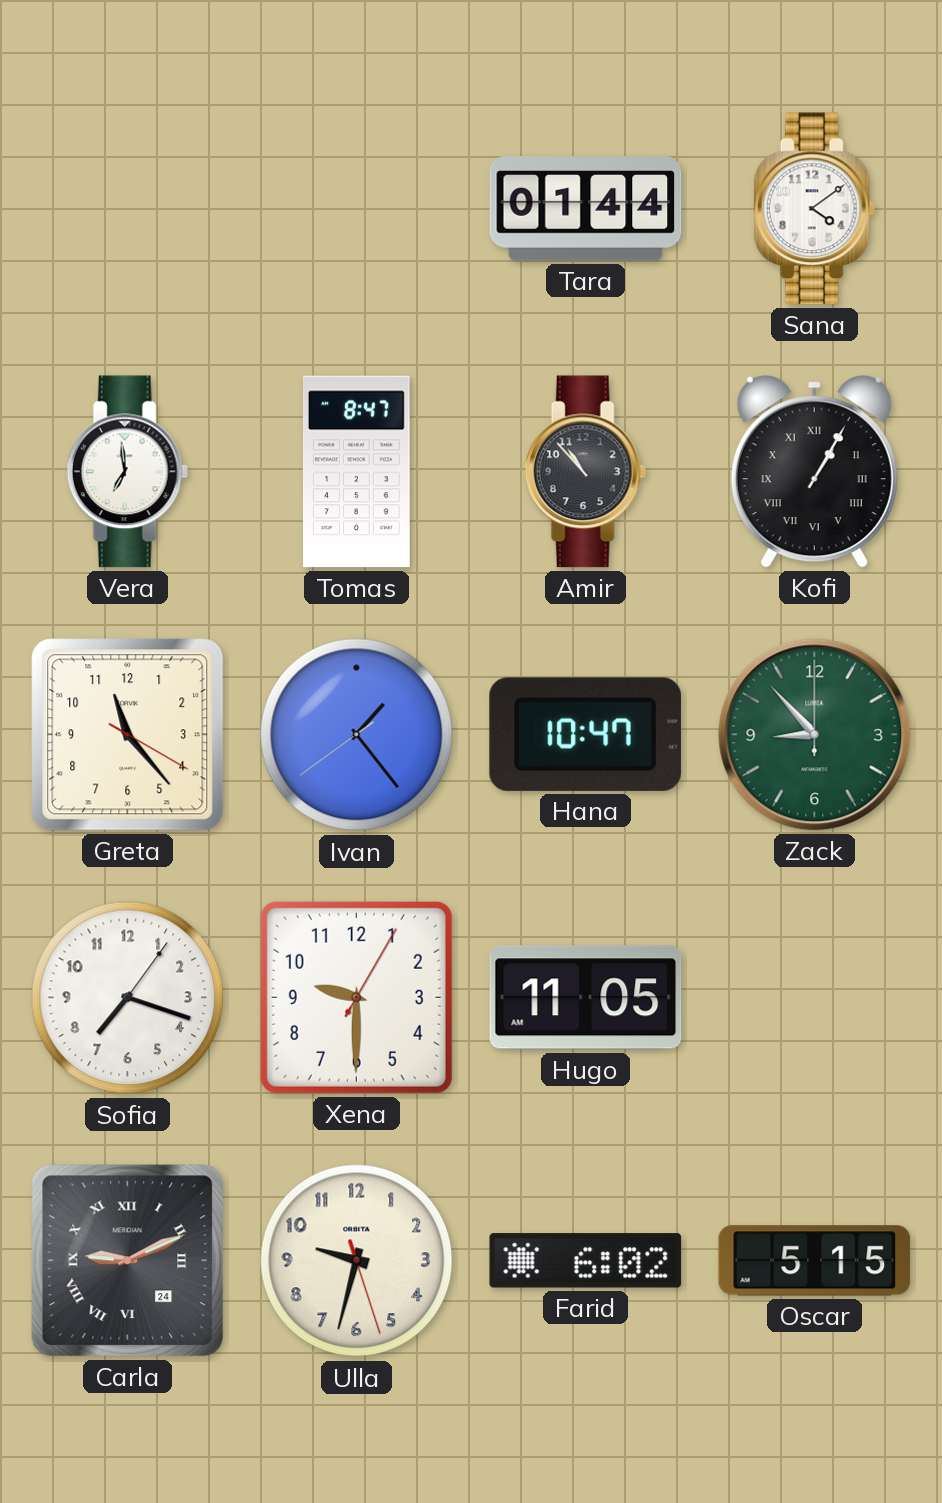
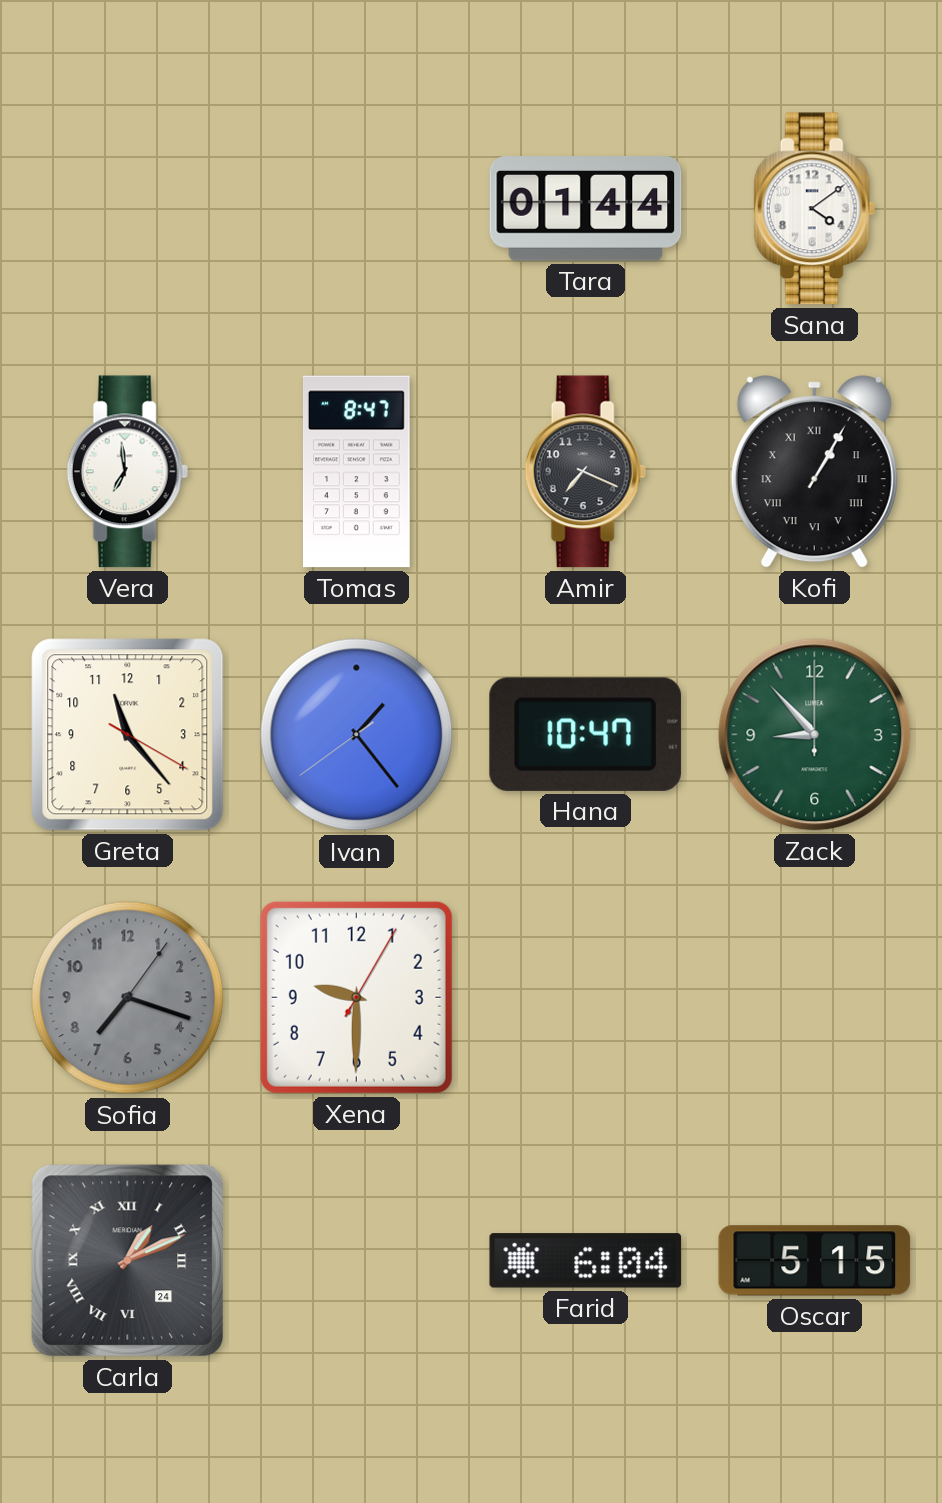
Amir: 10:53 -> 7:19
Sofia dial: white -> grey
Hugo: 11:05 -> none
Carla: 9:11 -> 1:11
Ulla: 9:32 -> none
Farid: 6:02 -> 6:04
